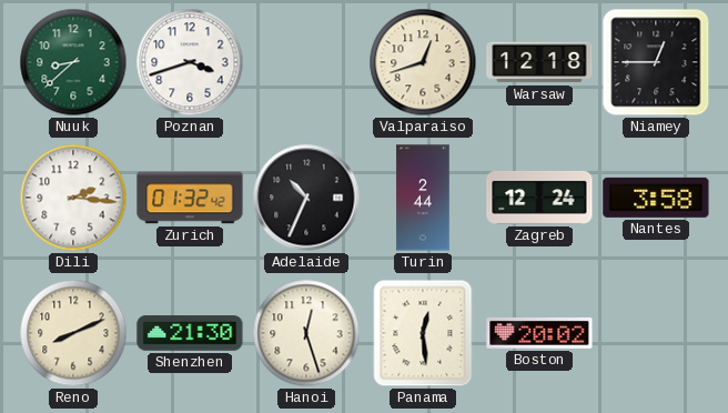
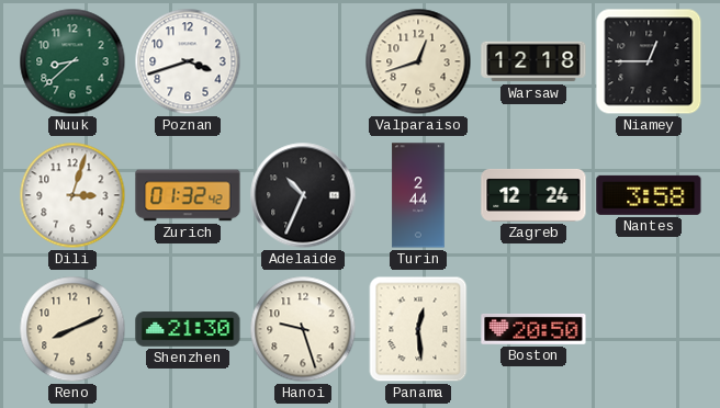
Dili: 2:16 -> 3:03
Hanoi: 12:27 -> 9:27
Boston: 20:02 -> 20:50
